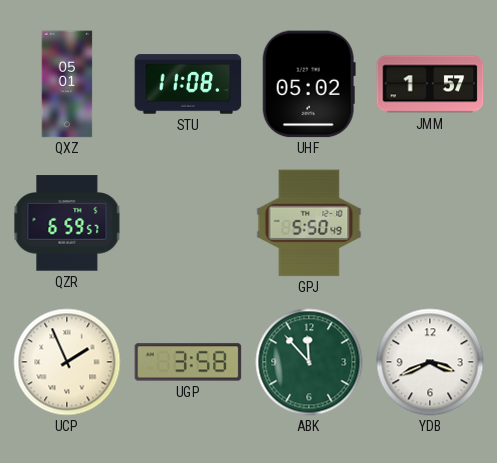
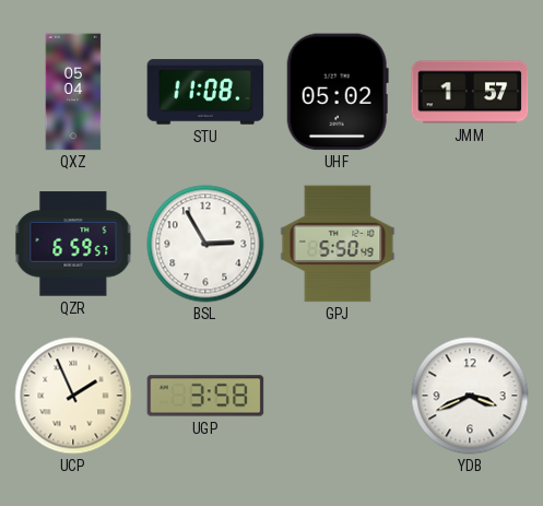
QXZ: 05:01 -> 05:04
BSL: none -> 2:55
ABK: 11:53 -> none
